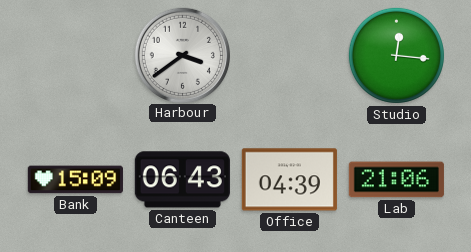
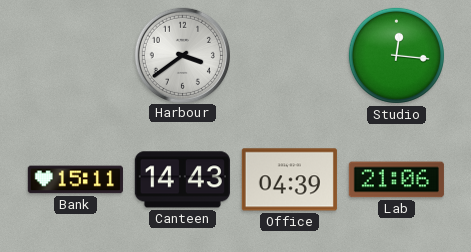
Bank: 15:09 -> 15:11
Canteen: 06:43 -> 14:43
